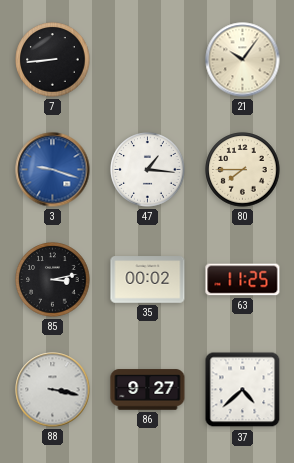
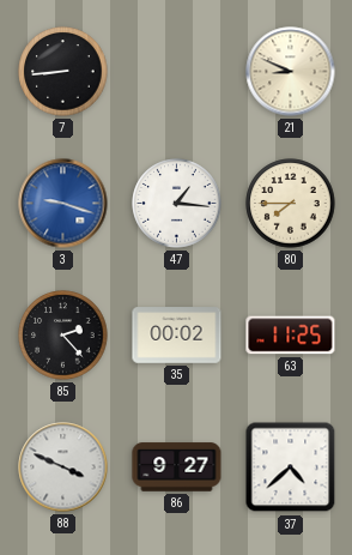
21: 10:06 -> 8:49
85: 3:13 -> 2:23
88: 3:17 -> 3:49
